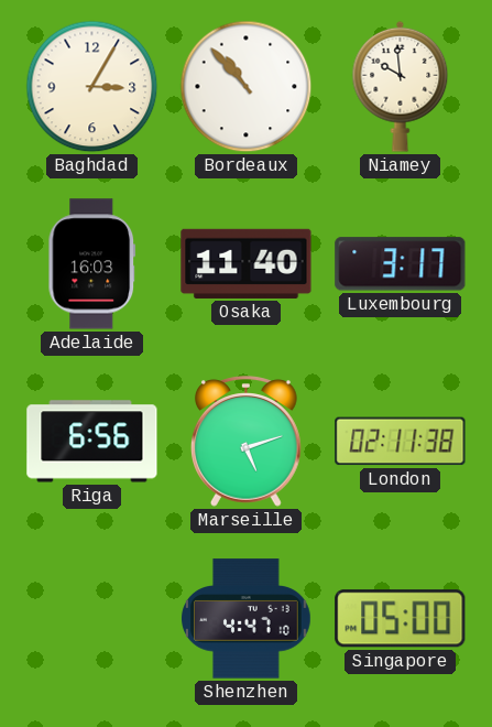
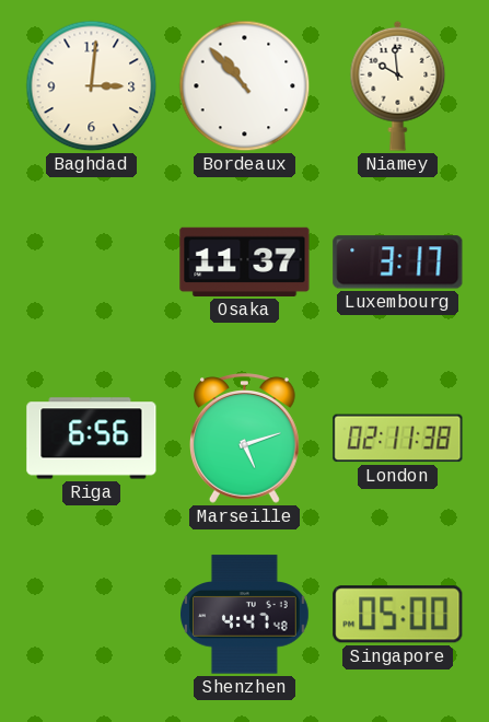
Baghdad: 3:05 -> 3:01
Adelaide: 16:03 -> none
Osaka: 11:40 -> 11:37
Shenzhen: 4:47:10 -> 4:47:48
